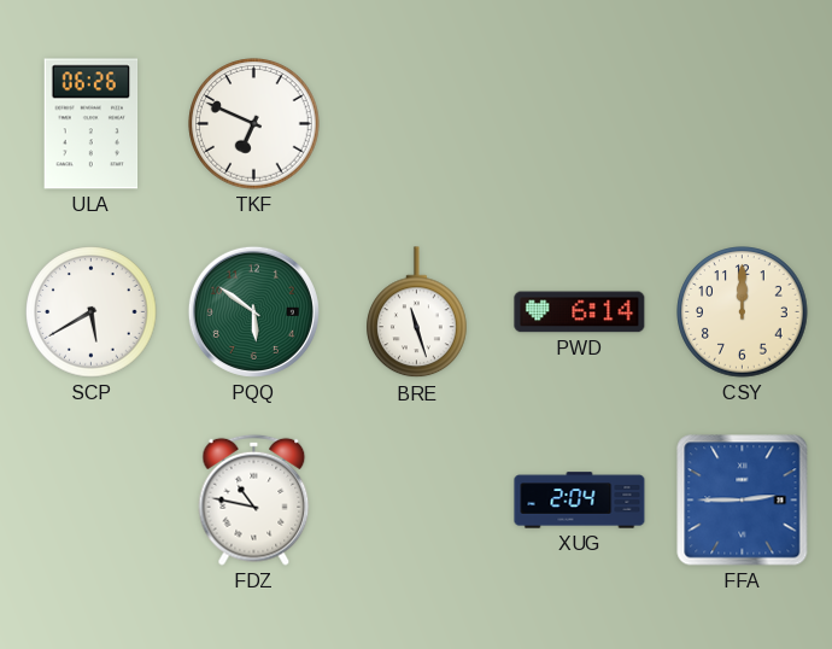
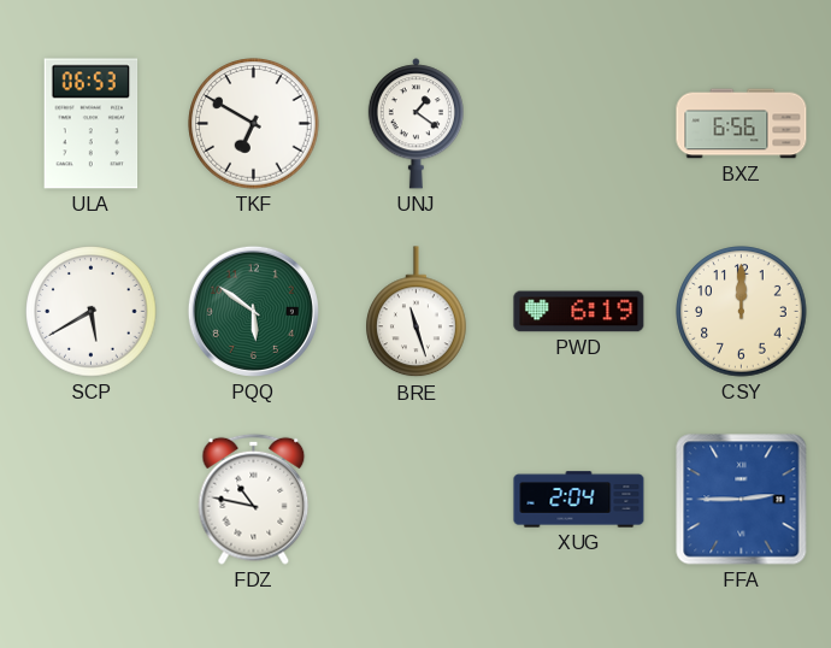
ULA: 06:26 -> 06:53
TKF: 6:49 -> 6:50
UNJ: none -> 1:21
BXZ: none -> 6:56
PWD: 6:14 -> 6:19
